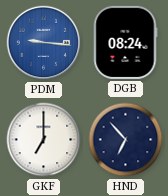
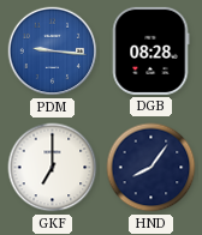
DGB: 08:24 -> 08:28
HND: 6:53 -> 8:06
